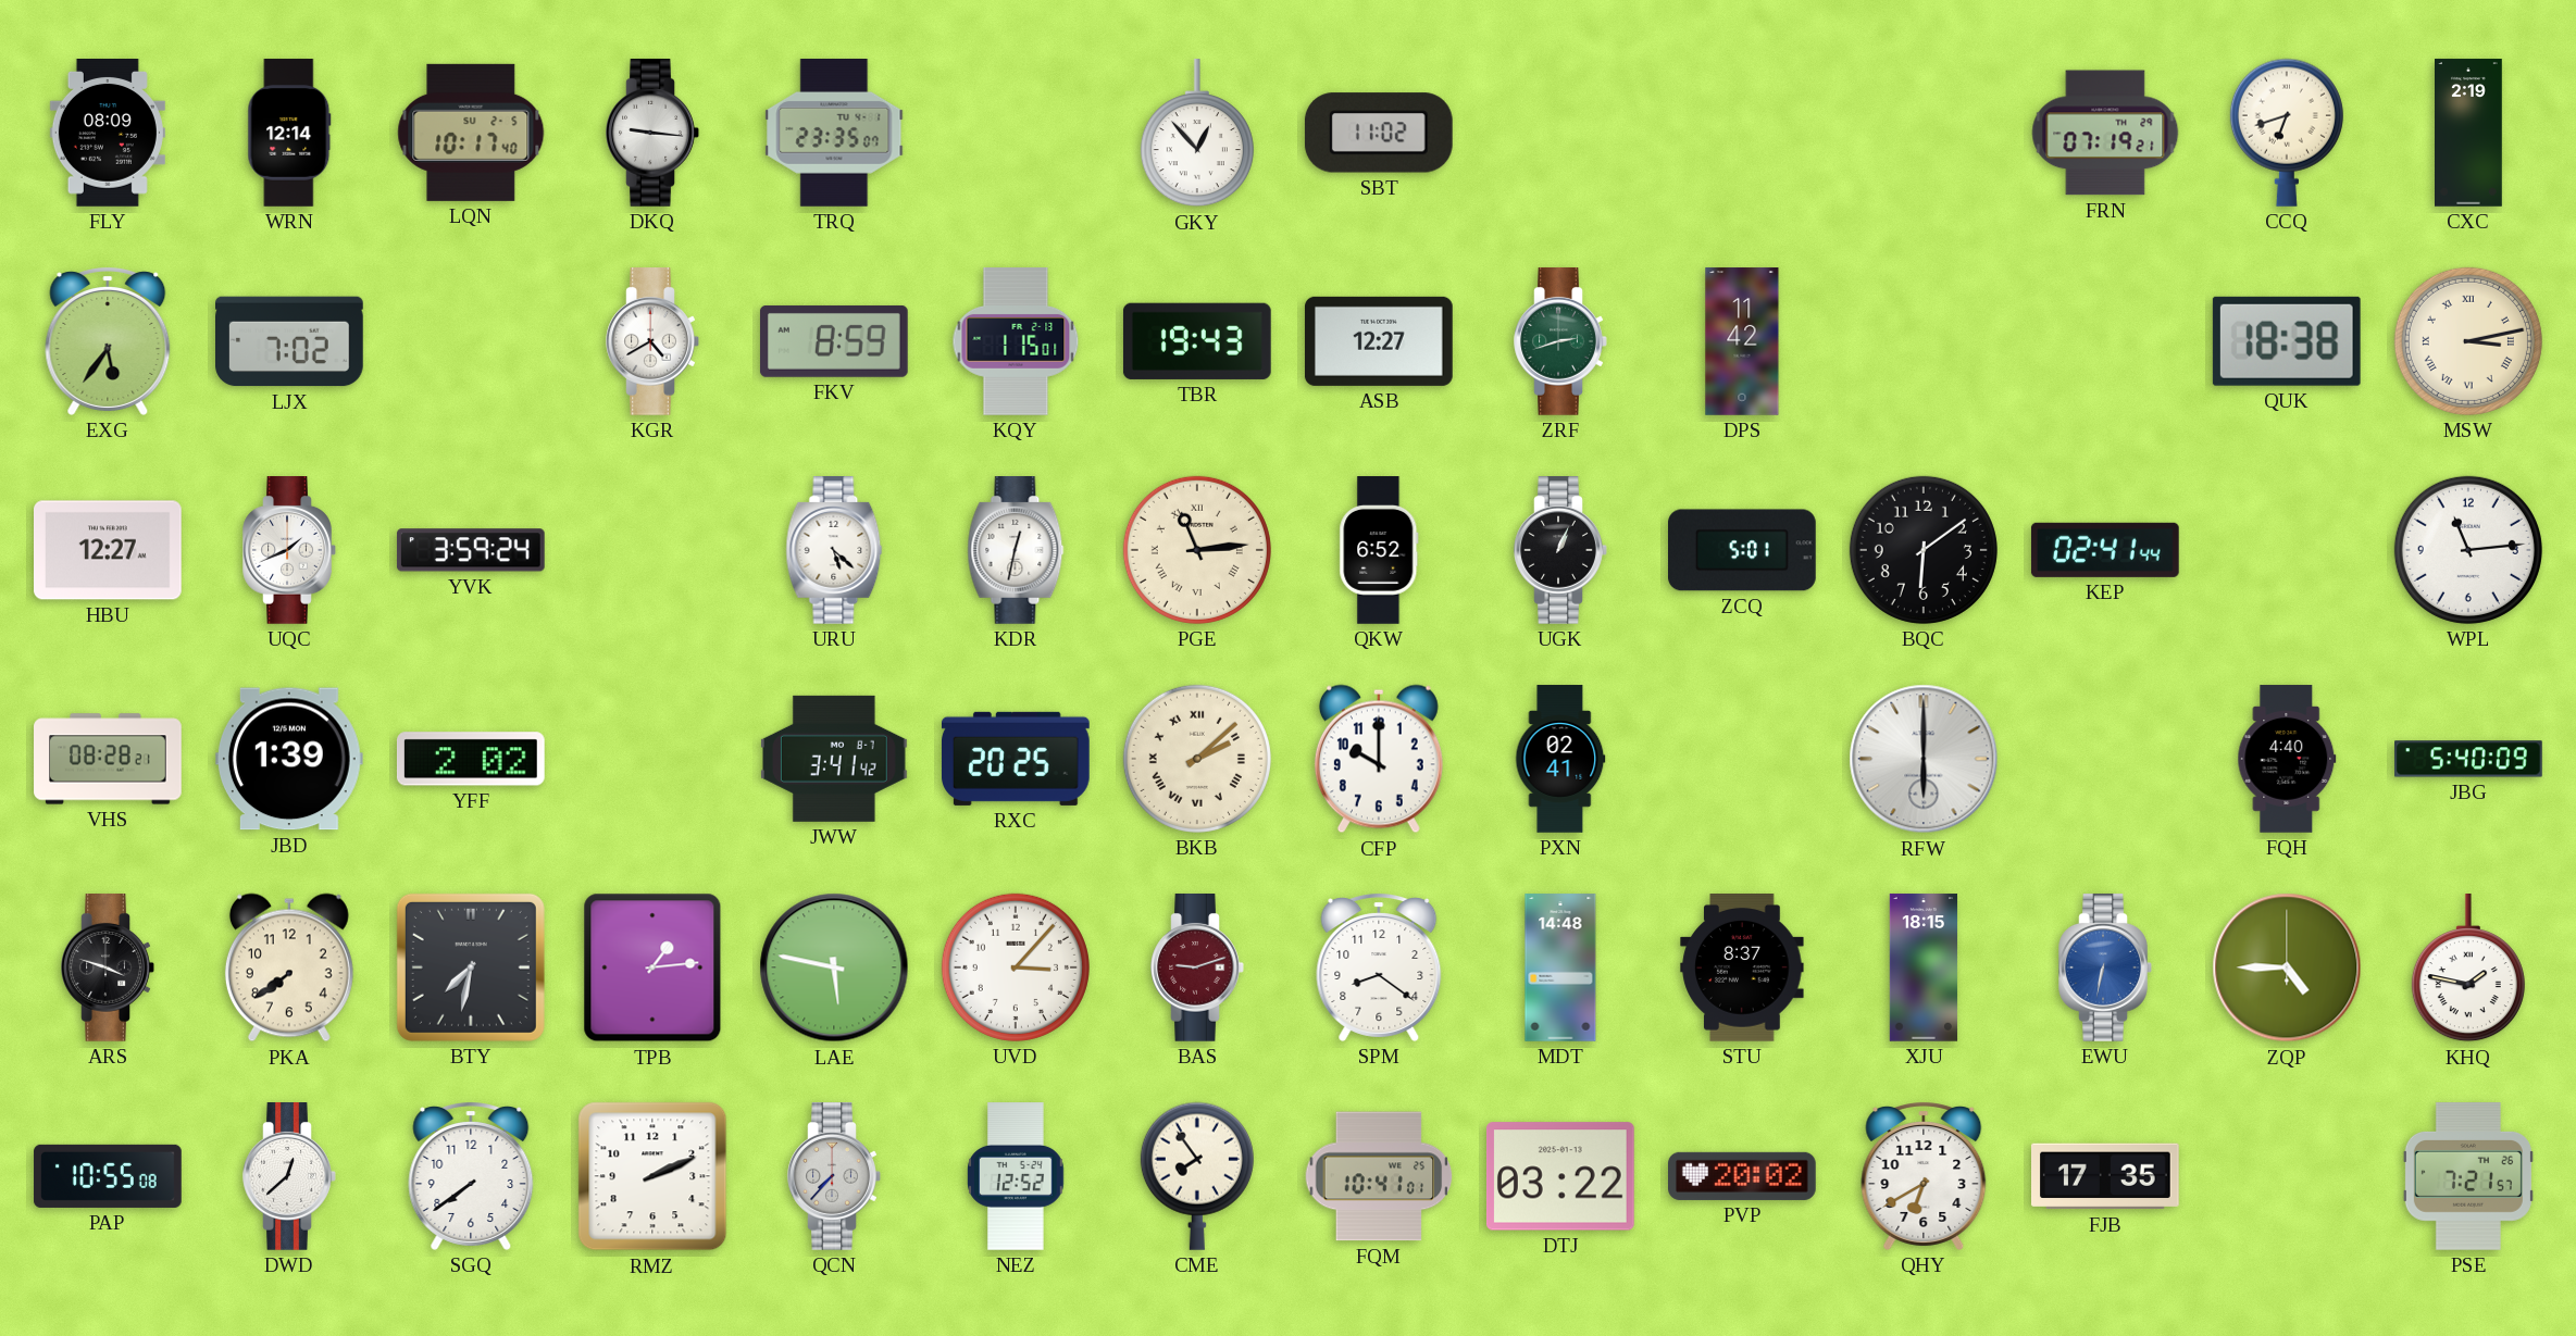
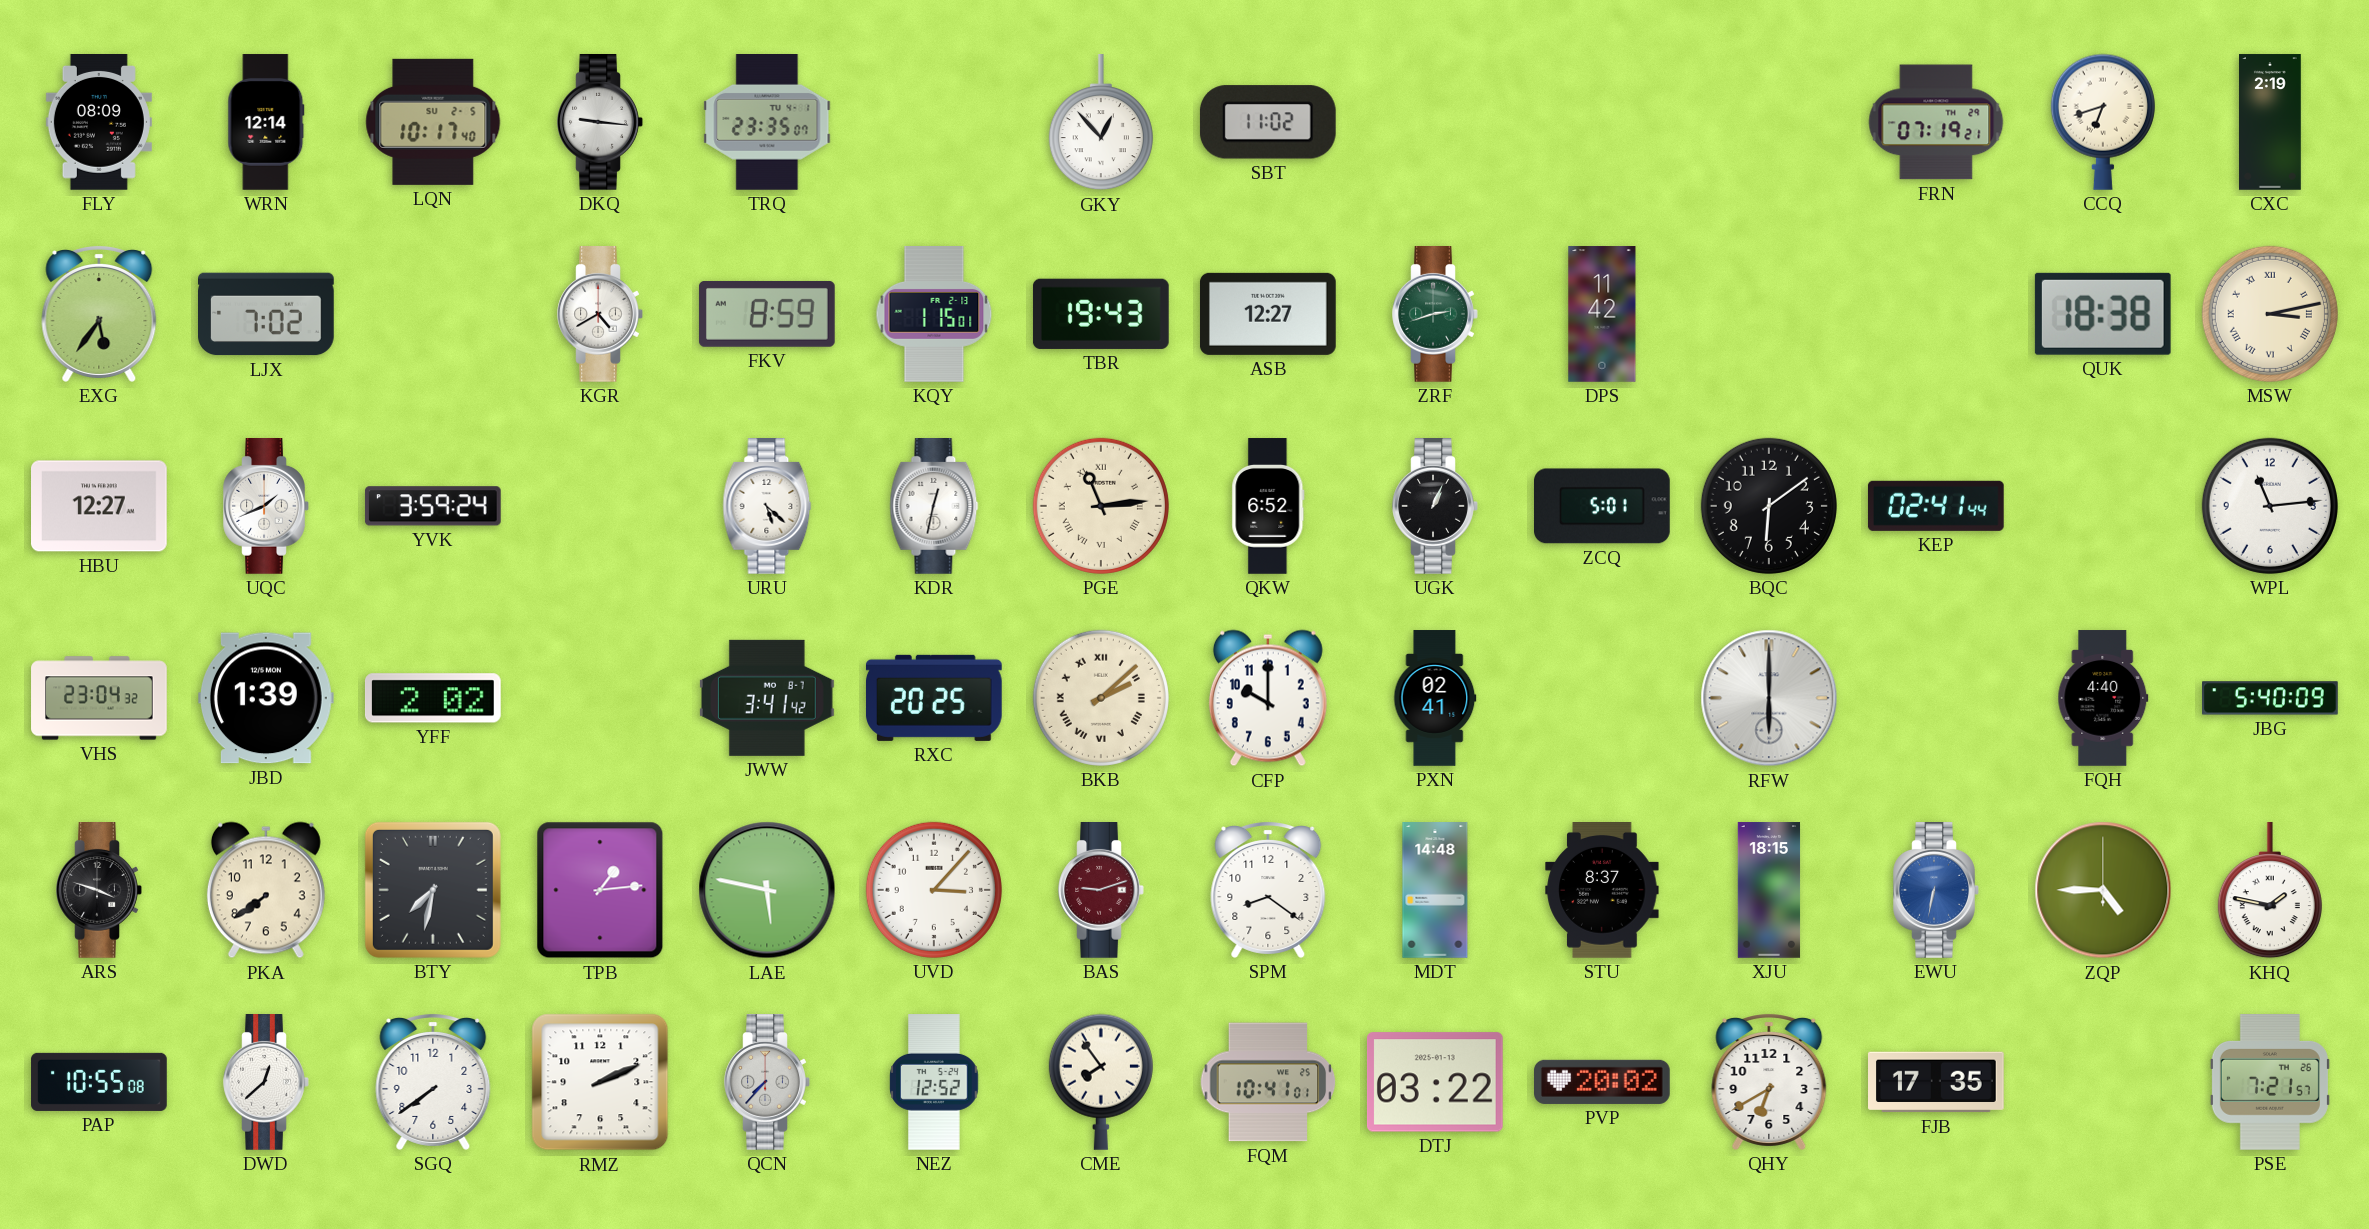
VHS: 08:28 -> 23:04
